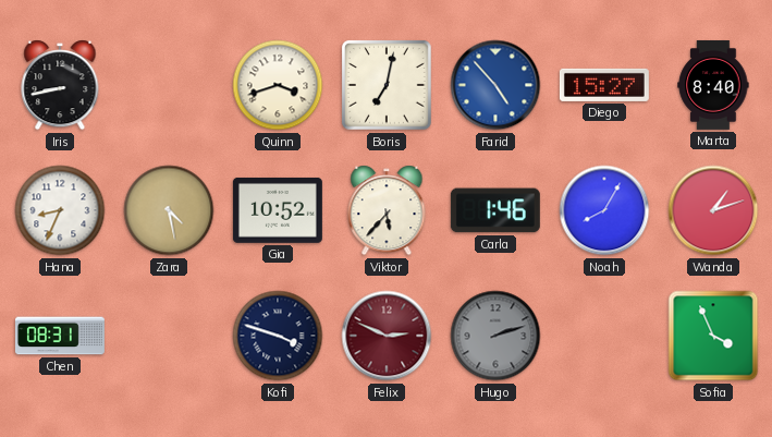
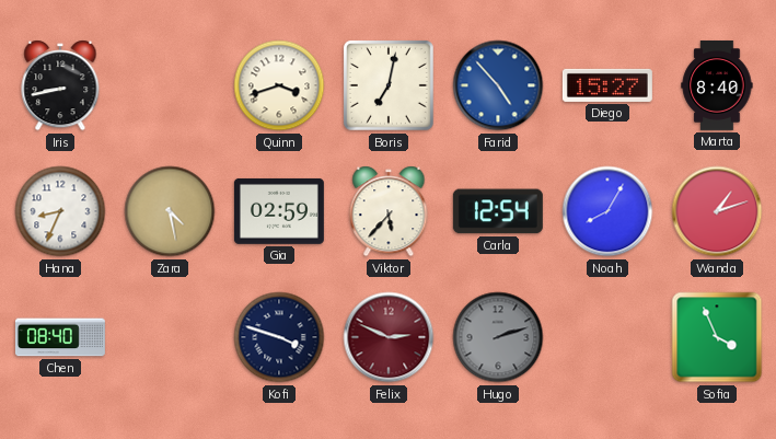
Gia: 10:52 -> 02:59
Carla: 1:46 -> 12:54
Chen: 08:31 -> 08:40
